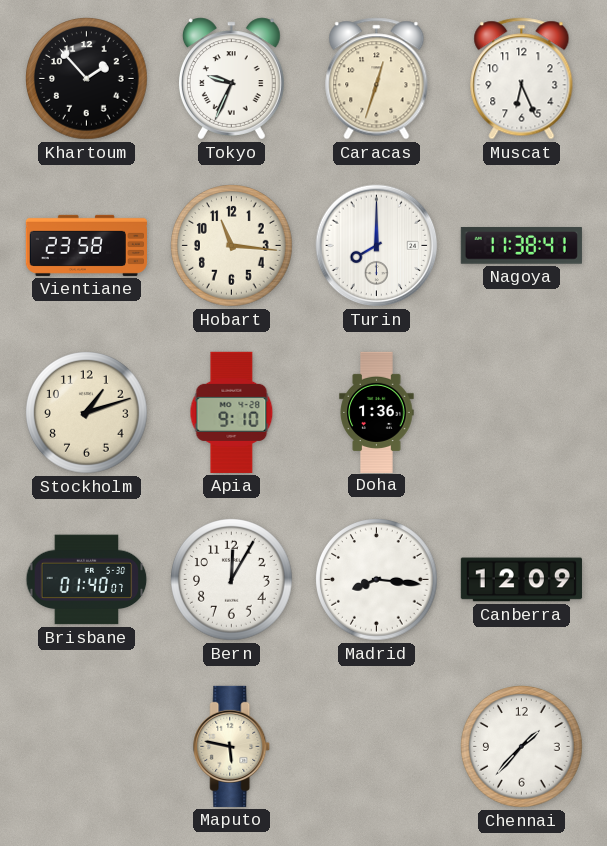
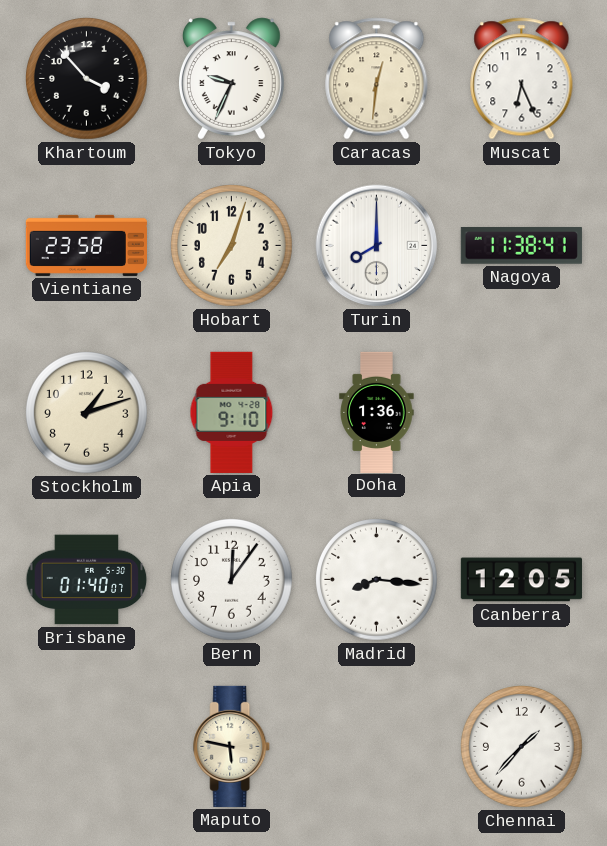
Khartoum: 1:53 -> 3:53
Caracas: 12:33 -> 12:31
Hobart: 11:16 -> 7:03
Bern: 12:05 -> 12:06
Canberra: 12:09 -> 12:05
